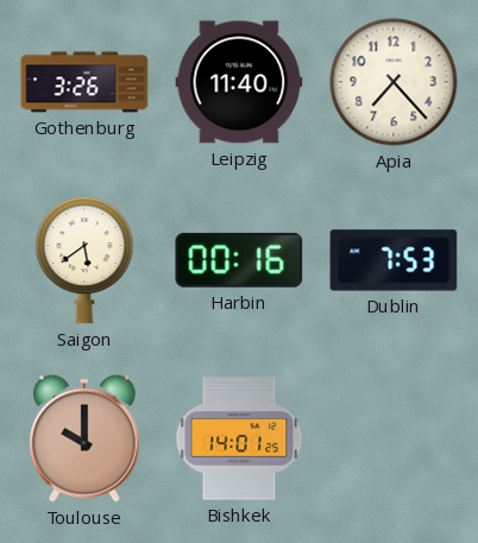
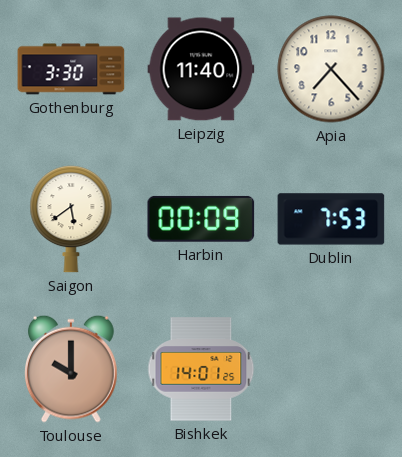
Gothenburg: 3:26 -> 3:30
Harbin: 00:16 -> 00:09
